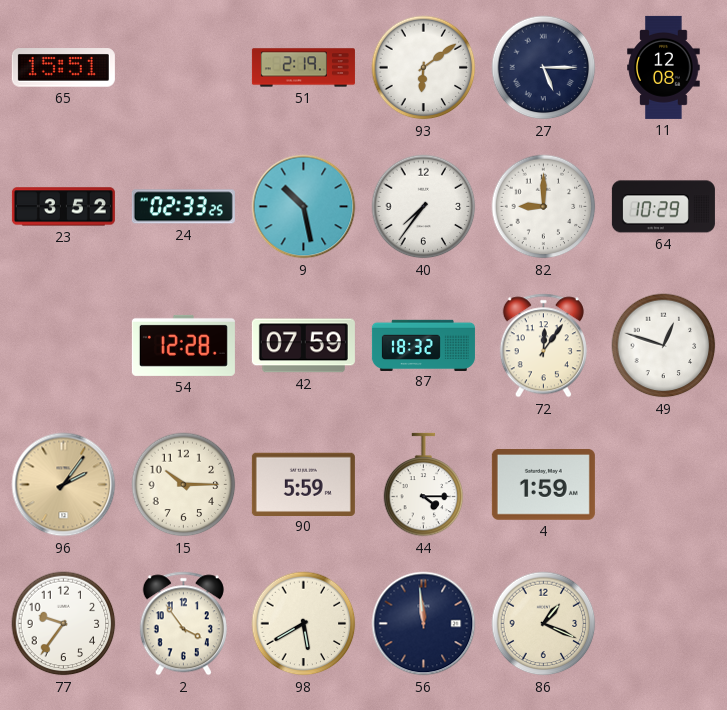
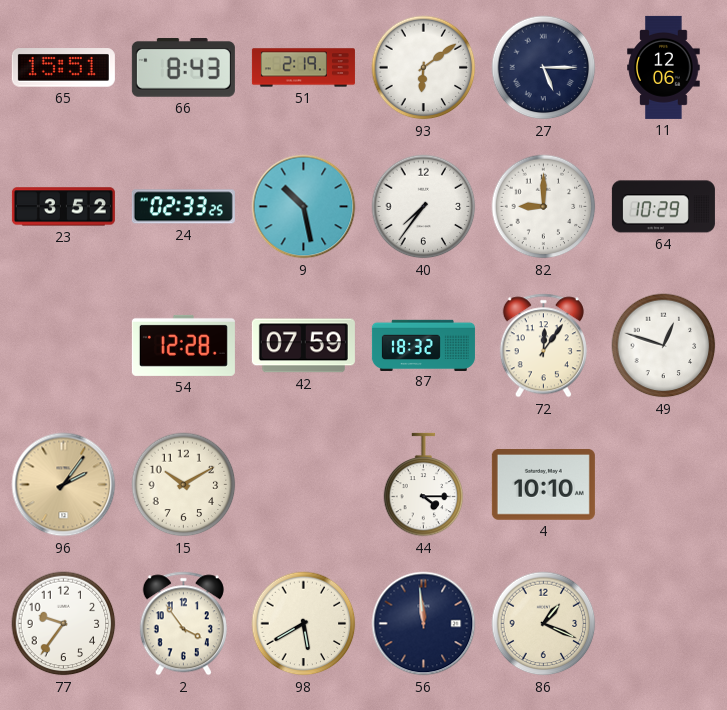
66: none -> 8:43
11: 12:08 -> 12:06
15: 10:15 -> 10:10
90: 5:59 -> none
4: 1:59 -> 10:10
